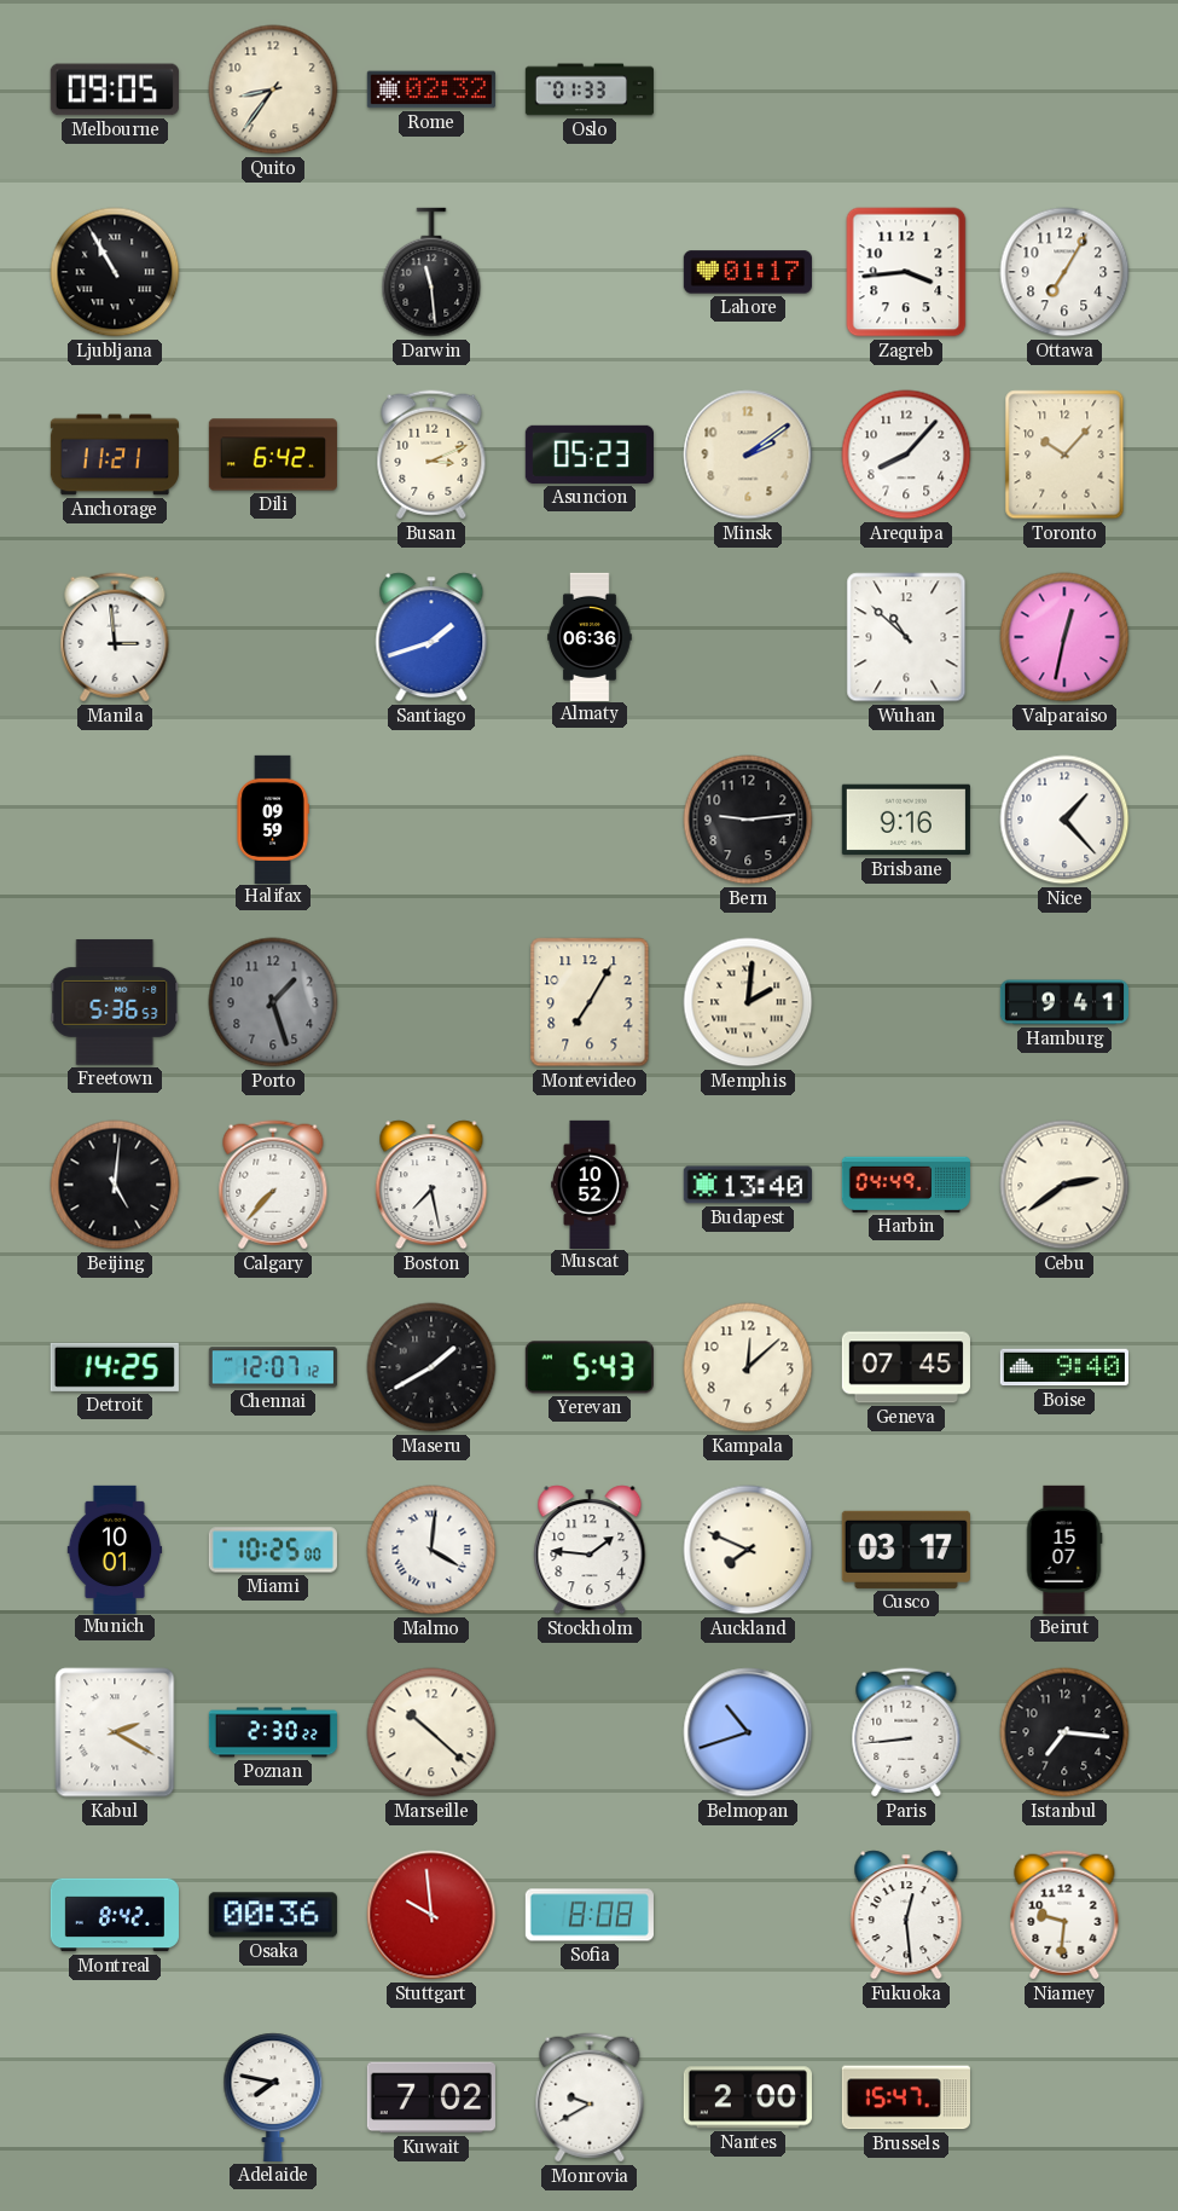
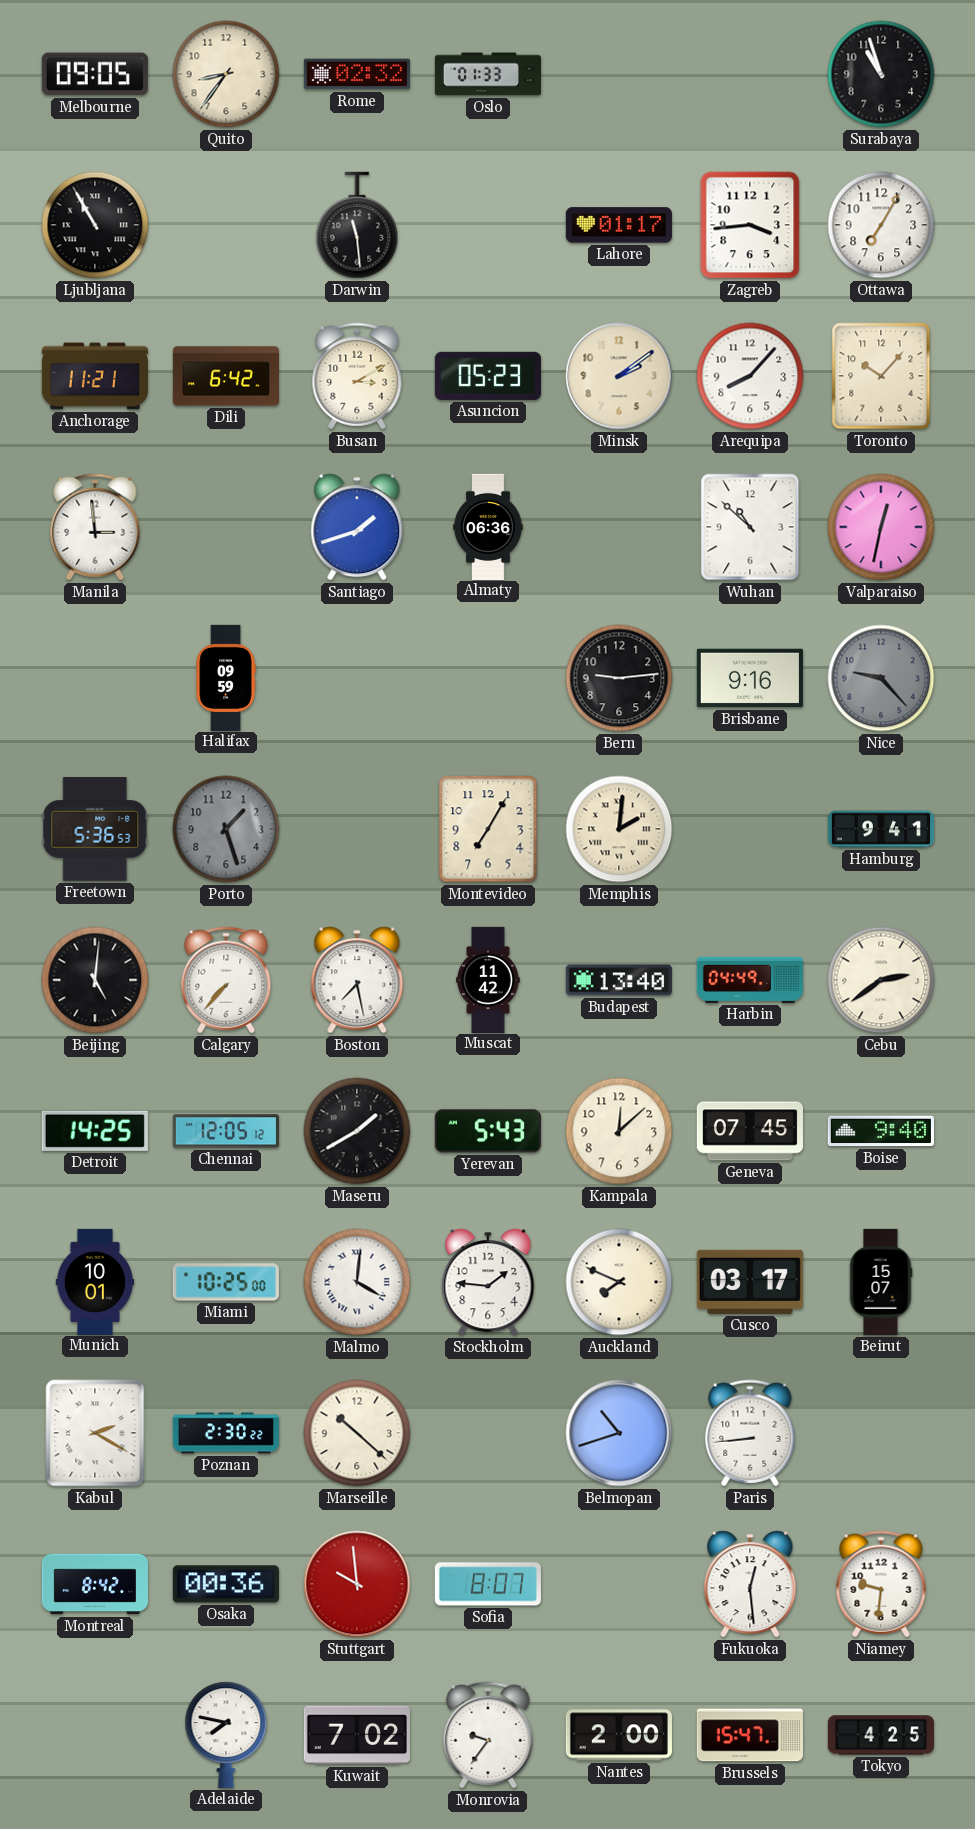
Surabaya: none -> 10:57
Busan: 3:11 -> 3:10
Nice: 1:23 -> 9:23
Nice dial: white -> grey
Muscat: 10:52 -> 11:42
Chennai: 12:07 -> 12:05
Istanbul: 7:16 -> none
Sofia: 8:08 -> 8:07
Monrovia: 9:40 -> 9:36
Tokyo: none -> 4:25
